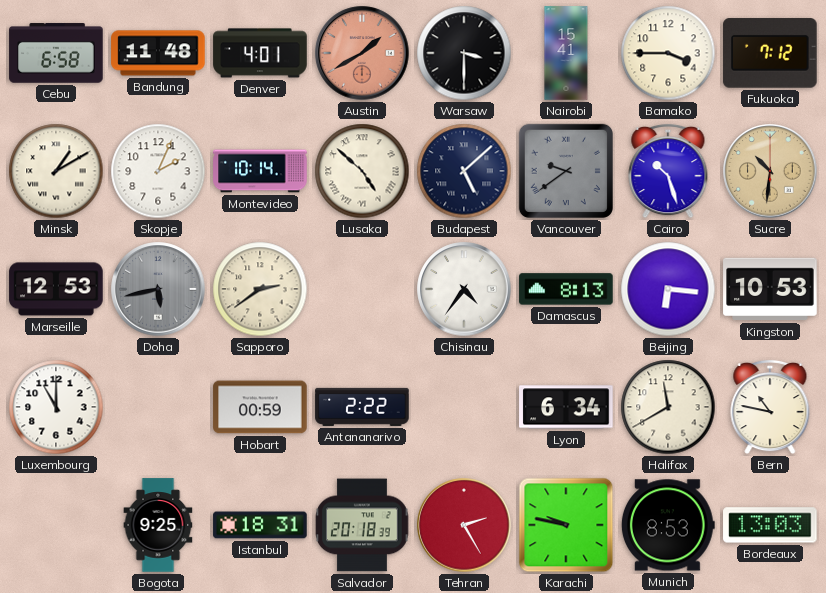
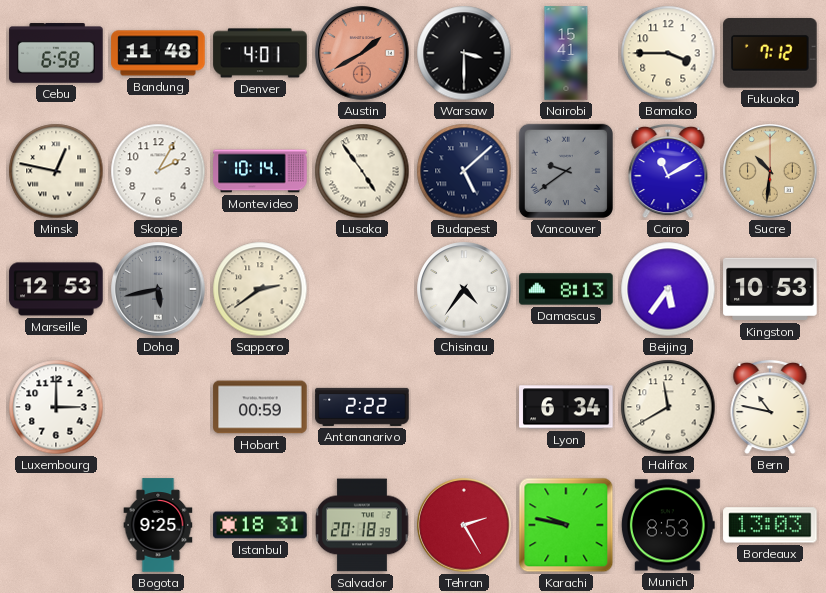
Minsk: 1:10 -> 12:47
Skopje: 2:04 -> 2:05
Lusaka: 4:52 -> 4:54
Cairo: 10:27 -> 11:10
Beijing: 6:16 -> 5:36
Luxembourg: 11:00 -> 3:00
